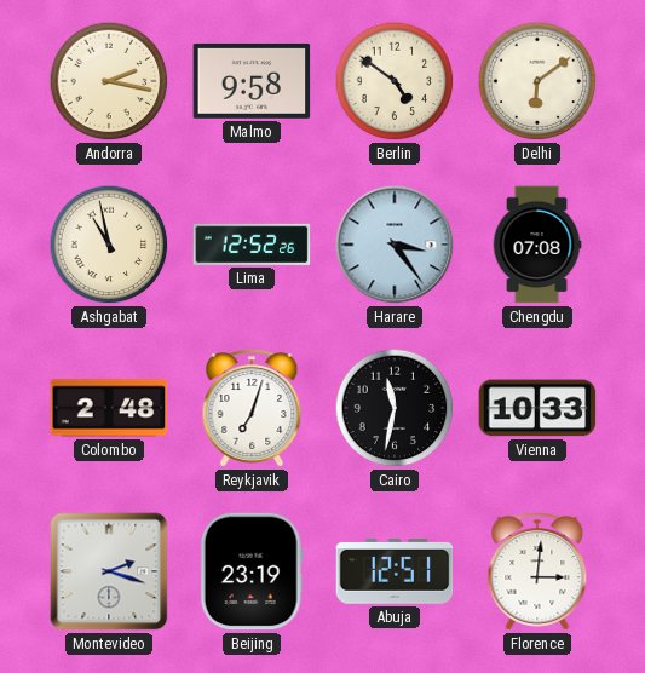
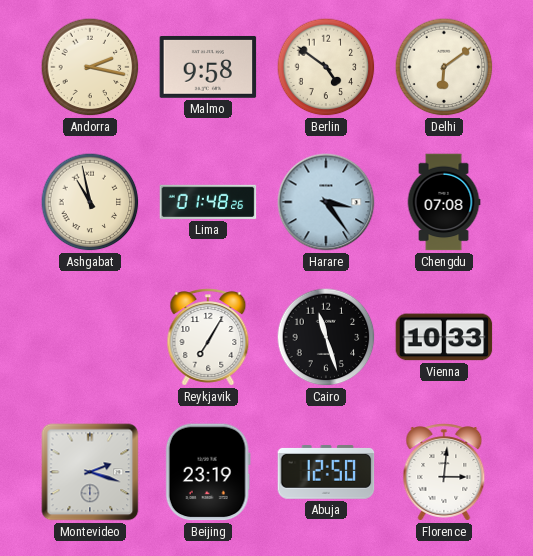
Lima: 12:52 -> 01:48
Colombo: 2:48 -> none
Reykjavik: 7:03 -> 7:05
Cairo: 11:32 -> 11:27
Abuja: 12:51 -> 12:50
